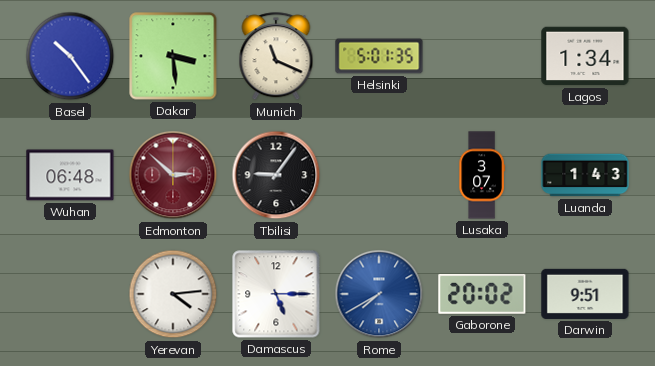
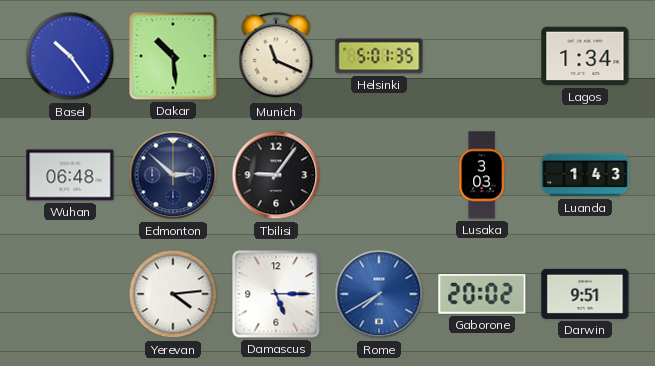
Dakar: 3:29 -> 10:29
Edmonton dial: burgundy -> navy
Lusaka: 3:07 -> 3:03
